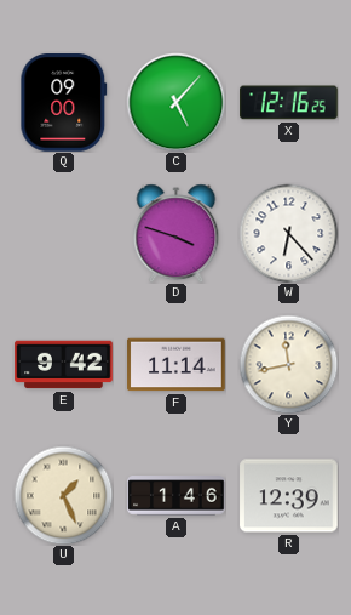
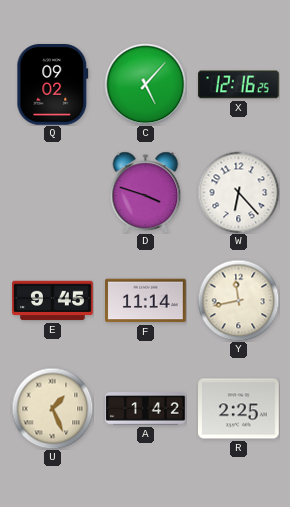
Q: 09:00 -> 09:02
E: 9:42 -> 9:45
A: 1:46 -> 1:42
R: 12:39 -> 2:25
